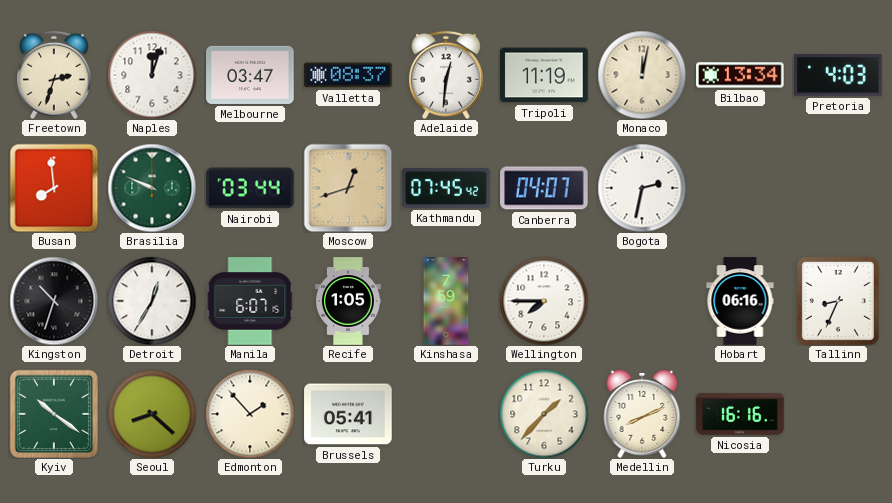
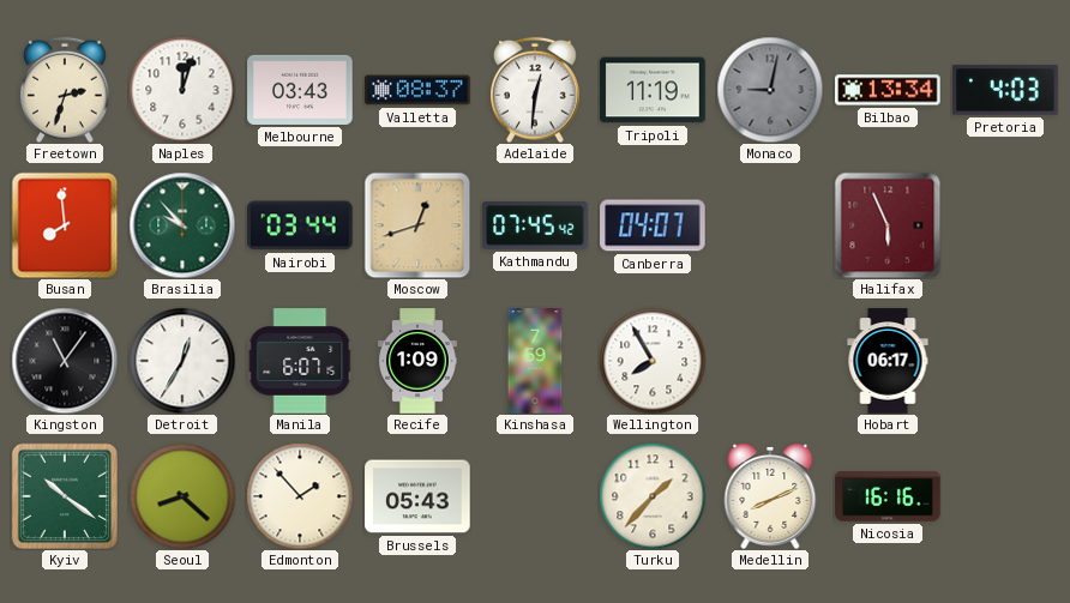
Melbourne: 03:47 -> 03:43
Monaco: 12:02 -> 9:02
Monaco dial: cream -> grey
Brasilia: 9:49 -> 9:53
Bogota: 2:32 -> none
Halifax: none -> 5:56
Kingston: 10:33 -> 11:06
Recife: 1:05 -> 1:09
Wellington: 7:45 -> 7:55
Hobart: 06:16 -> 06:17
Tallinn: 8:34 -> none
Brussels: 05:41 -> 05:43
